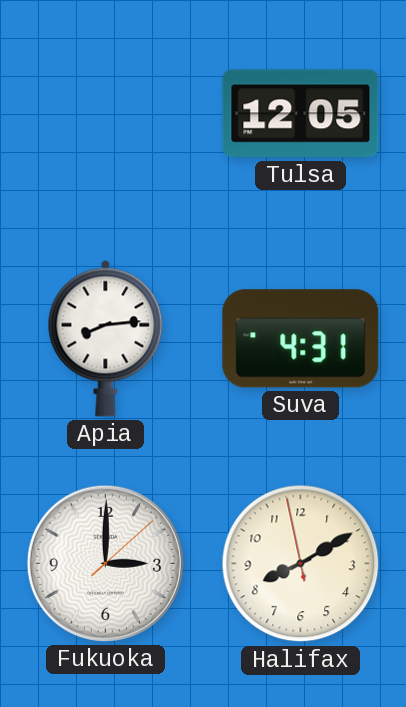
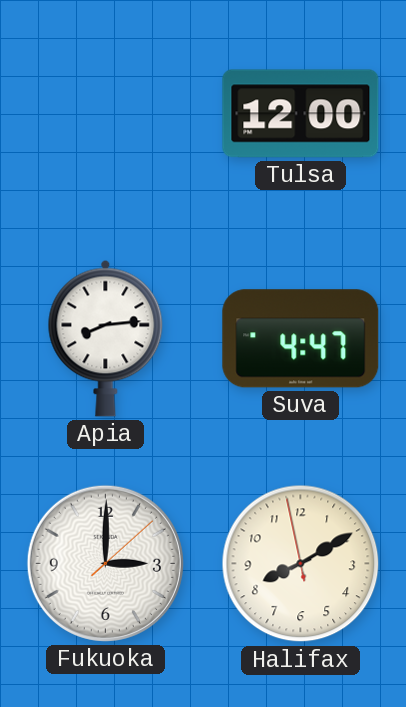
Tulsa: 12:05 -> 12:00
Suva: 4:31 -> 4:47
